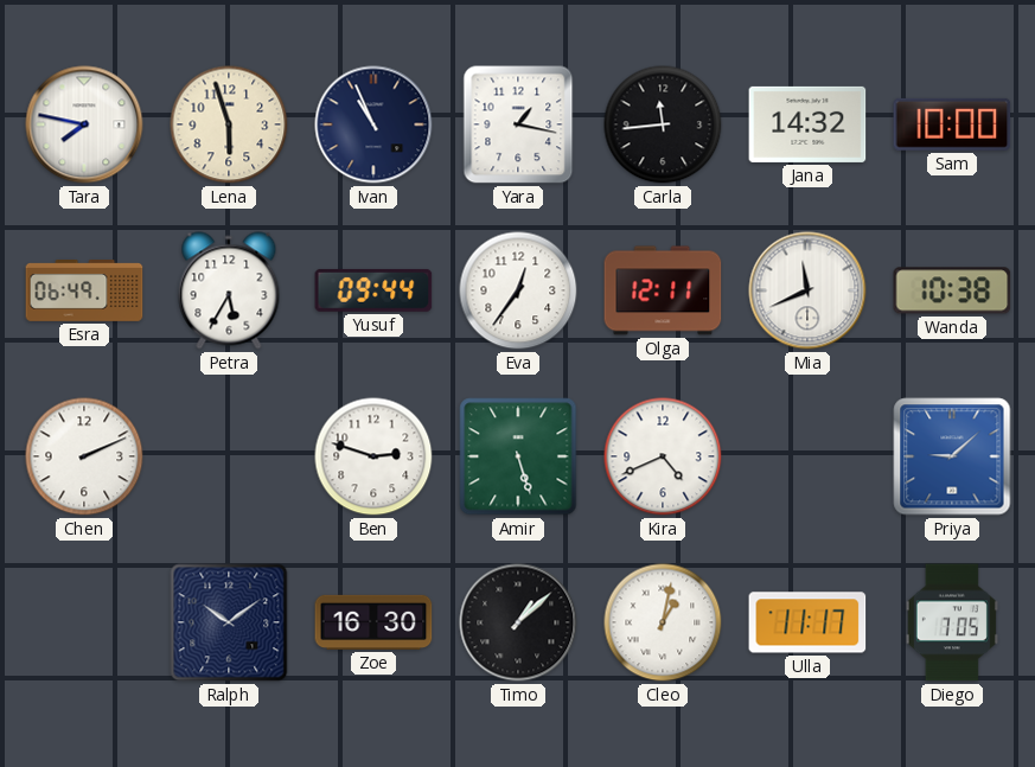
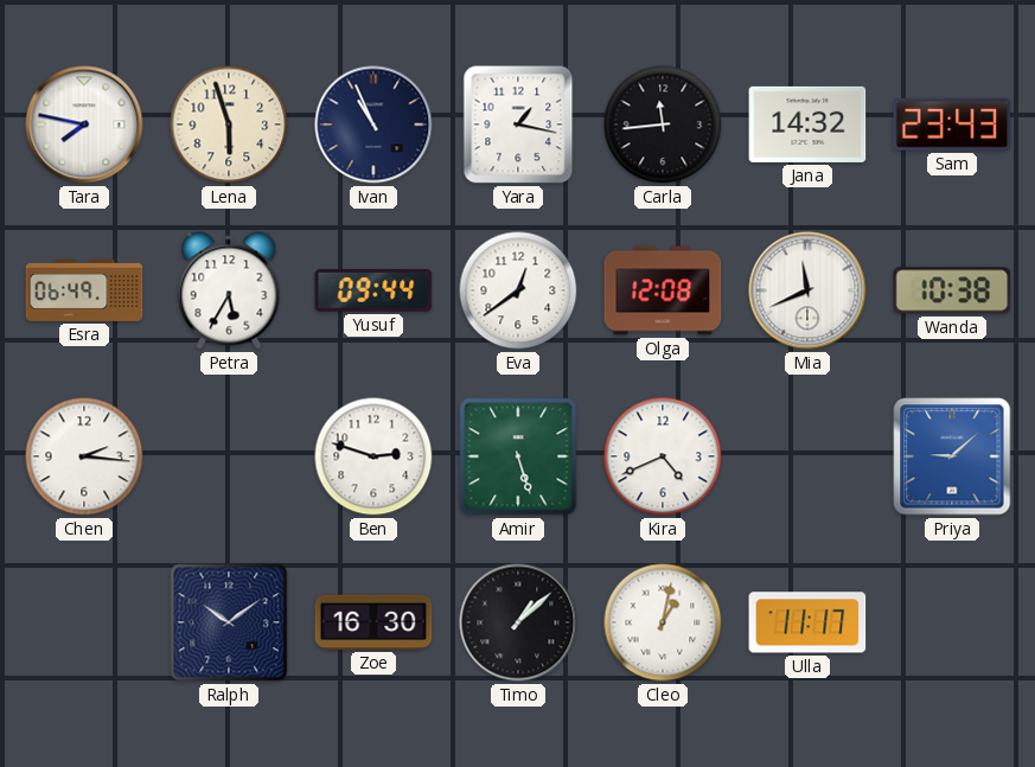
Sam: 10:00 -> 23:43
Eva: 12:36 -> 12:39
Olga: 12:11 -> 12:08
Chen: 2:11 -> 2:16
Diego: 7:05 -> none
